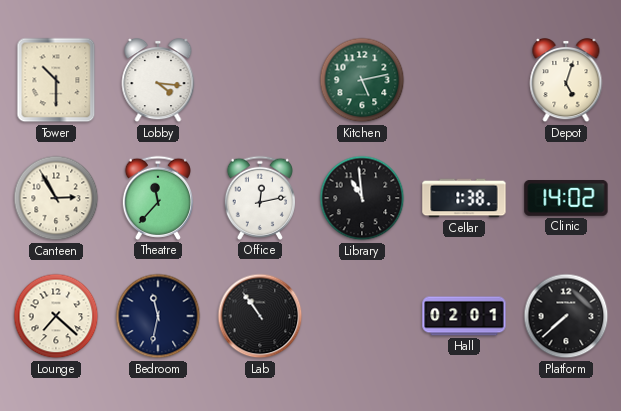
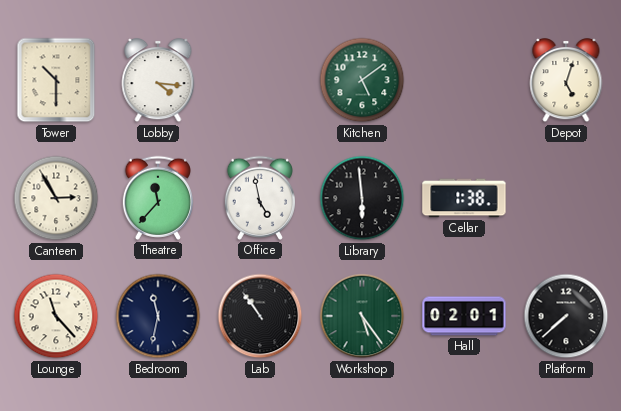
Kitchen: 5:13 -> 5:09
Office: 12:13 -> 4:58
Library: 10:59 -> 5:59
Clinic: 14:02 -> none
Lounge: 7:22 -> 11:23
Workshop: none -> 5:24
